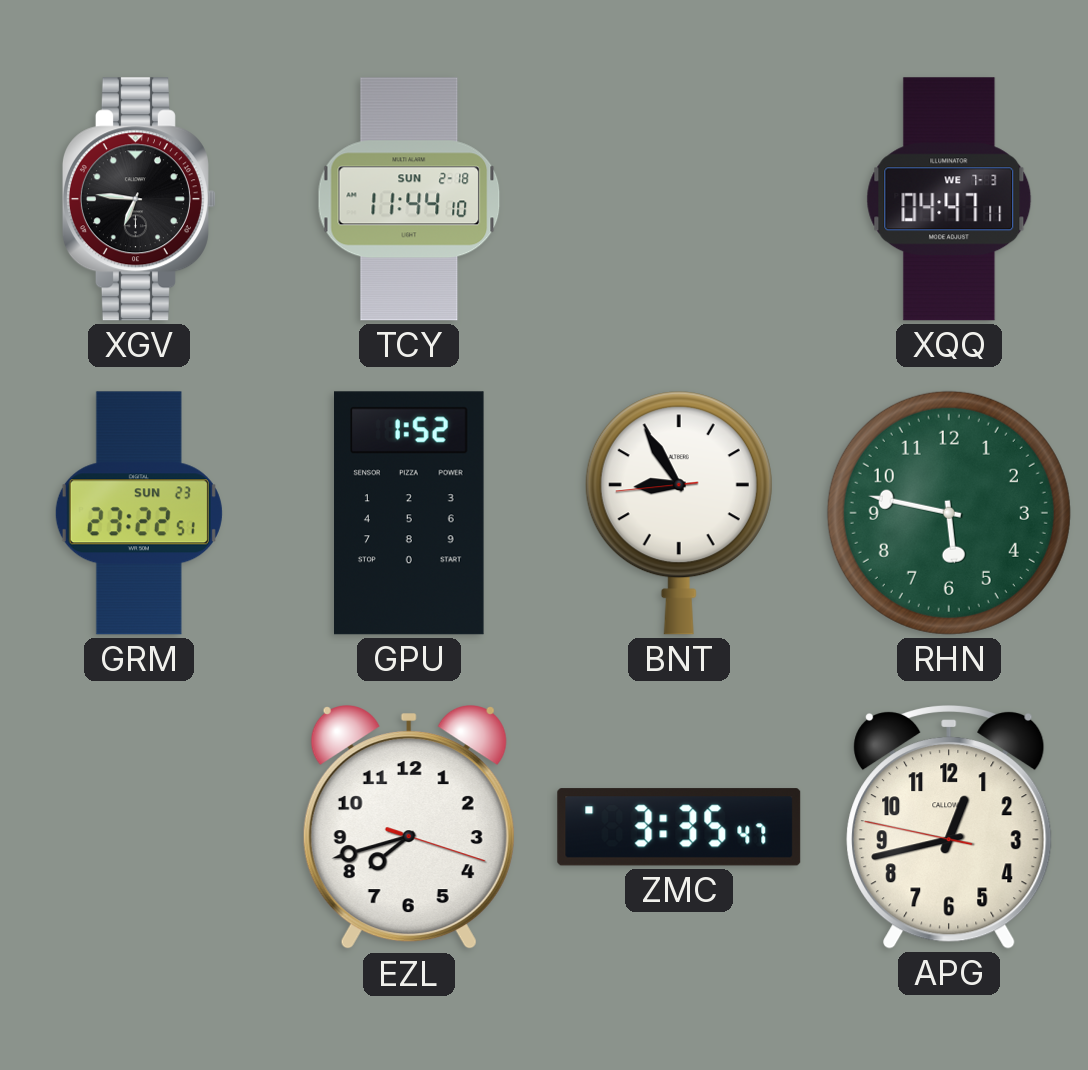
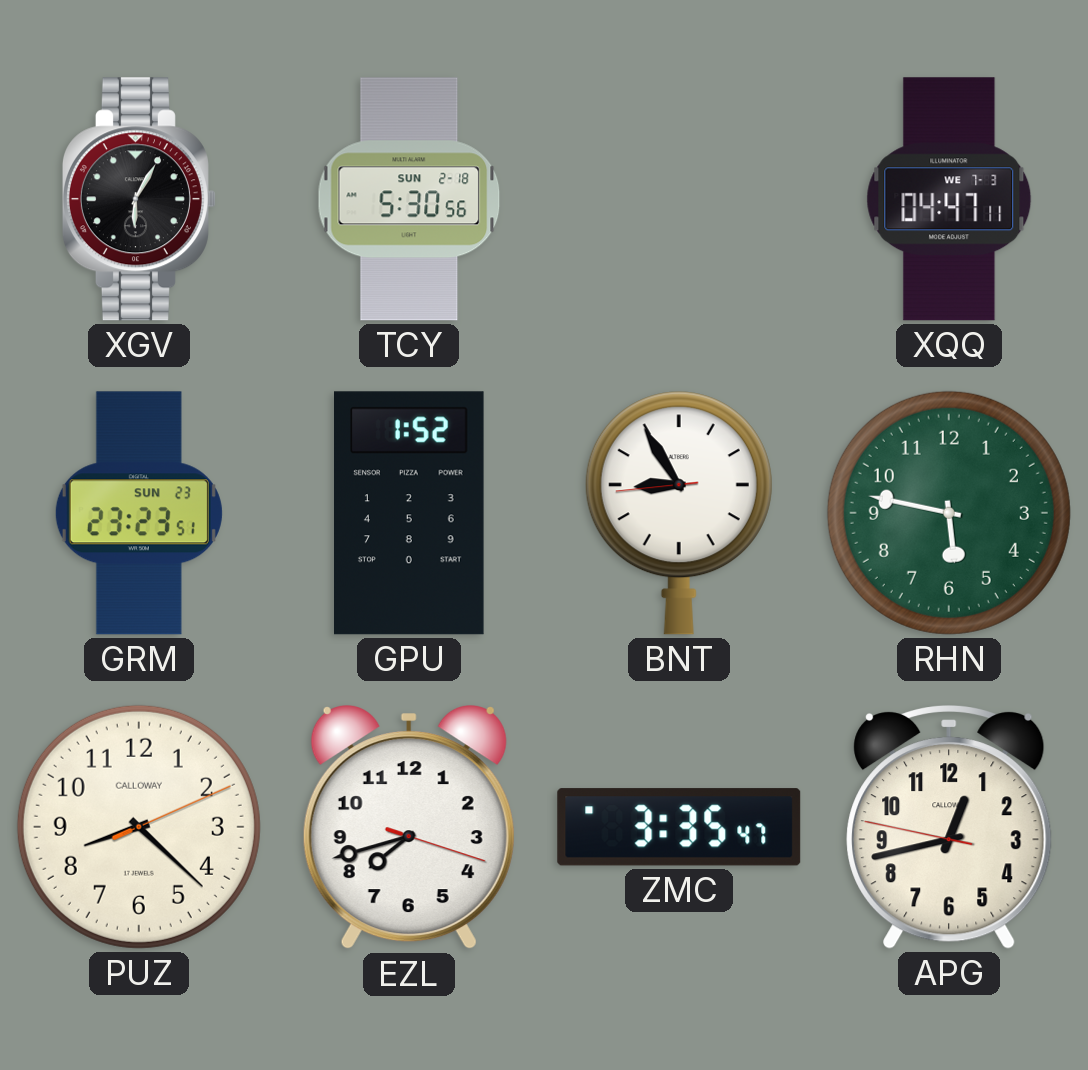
XGV: 6:46 -> 6:05
TCY: 11:44 -> 5:30
GRM: 23:22 -> 23:23
PUZ: none -> 8:22
